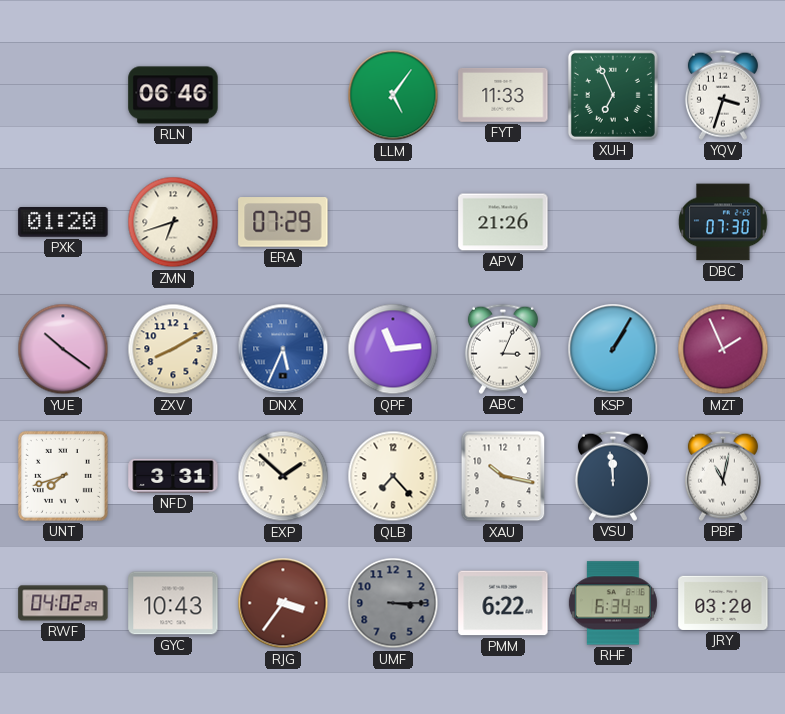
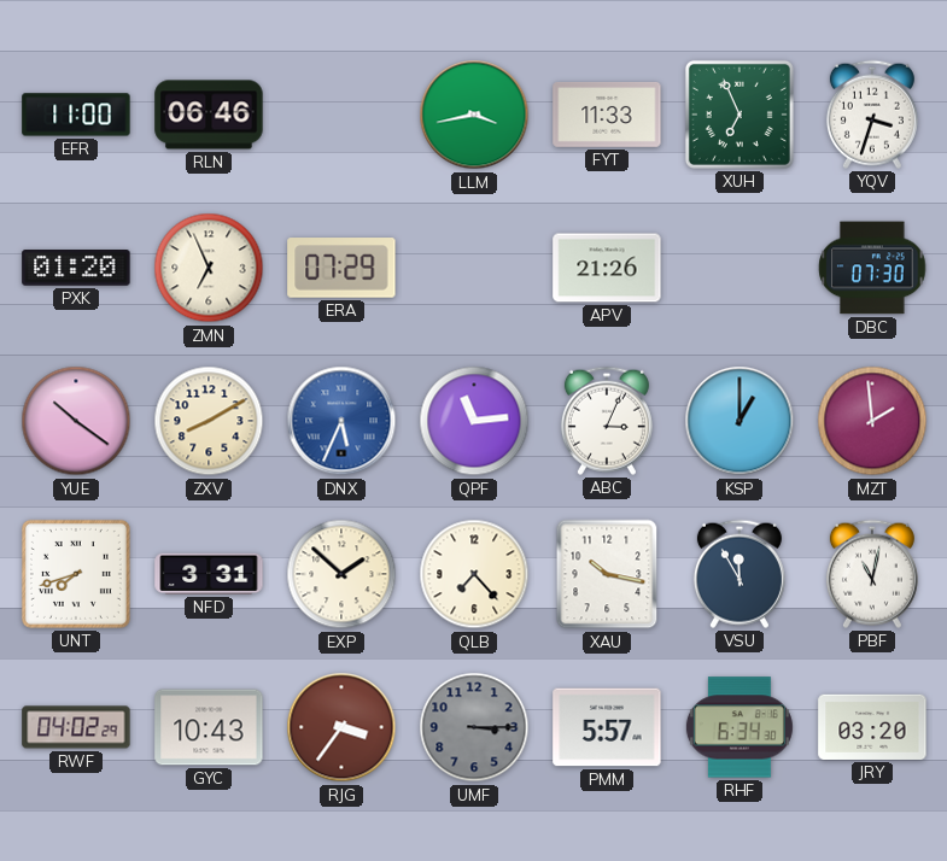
EFR: none -> 11:00
LLM: 5:06 -> 3:43
ZMN: 6:42 -> 6:56
KSP: 1:05 -> 1:00
MZT: 1:56 -> 1:59
VSU: 11:59 -> 11:55
PMM: 6:22 -> 5:57
